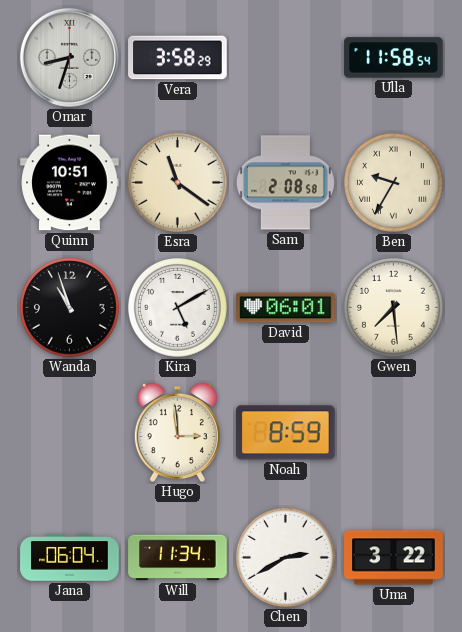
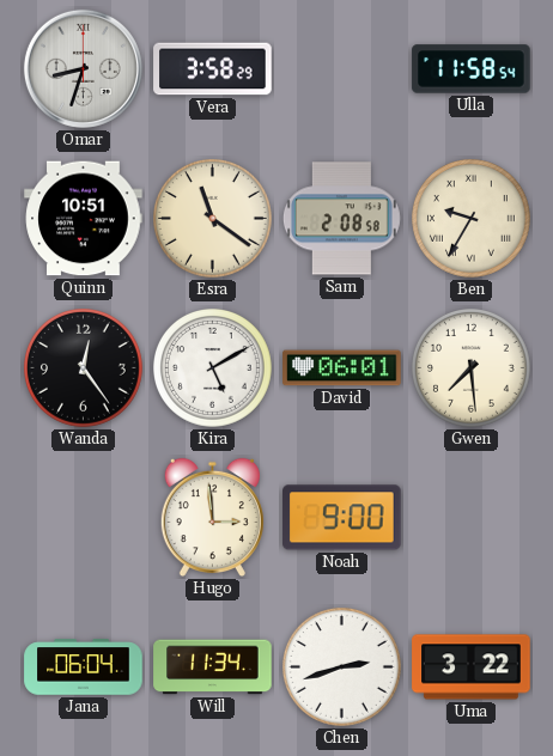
Wanda: 10:57 -> 12:24
Noah: 8:59 -> 9:00
Chen: 2:40 -> 2:42
